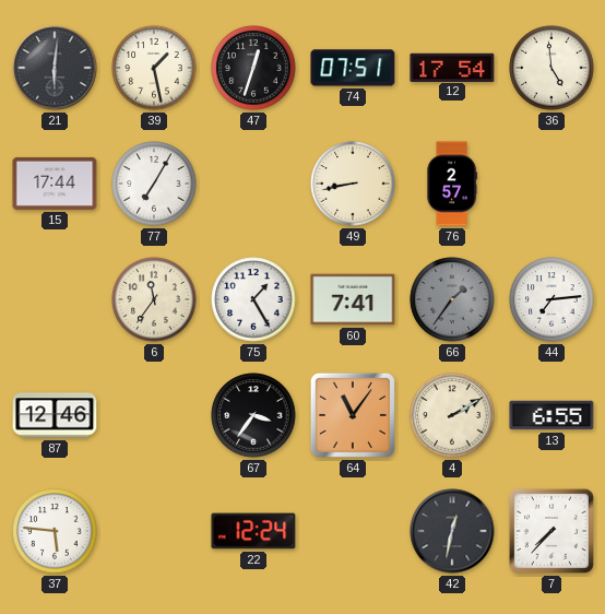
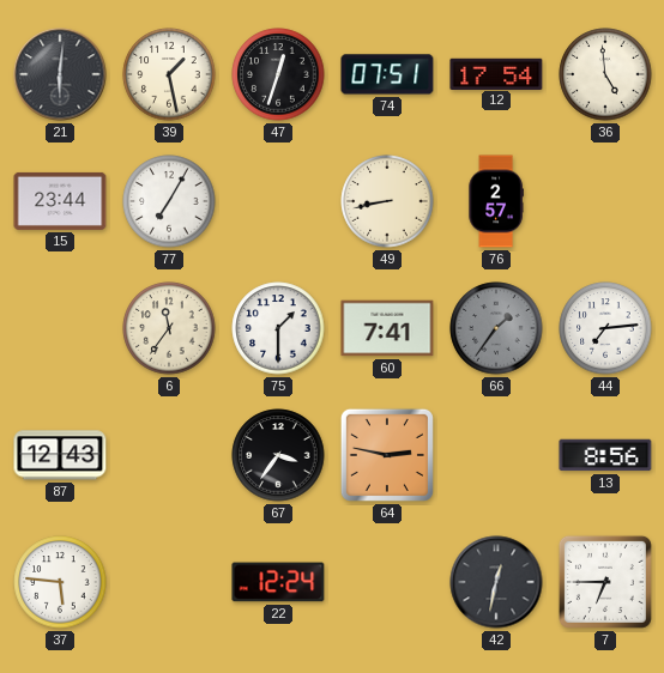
15: 17:44 -> 23:44
75: 1:25 -> 1:30
87: 12:46 -> 12:43
64: 11:06 -> 2:47
4: 2:10 -> none
13: 6:55 -> 8:56
7: 7:37 -> 6:45
